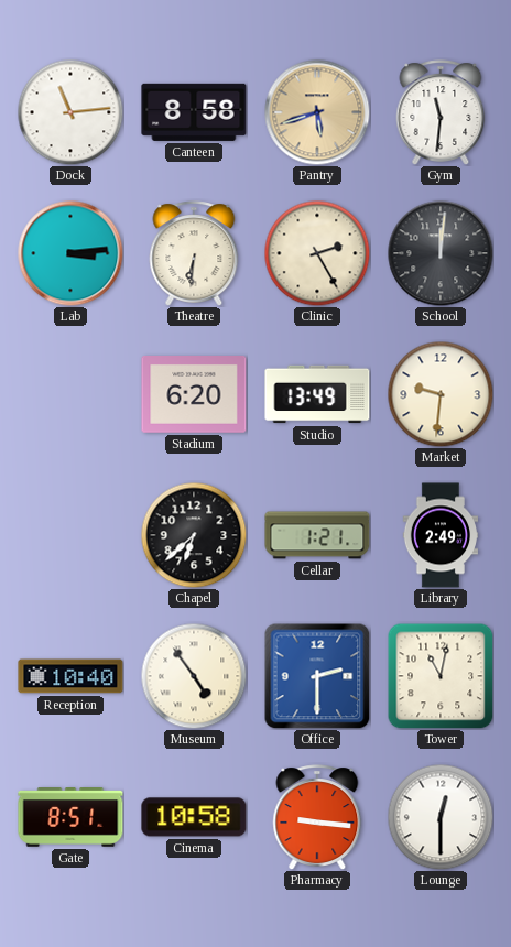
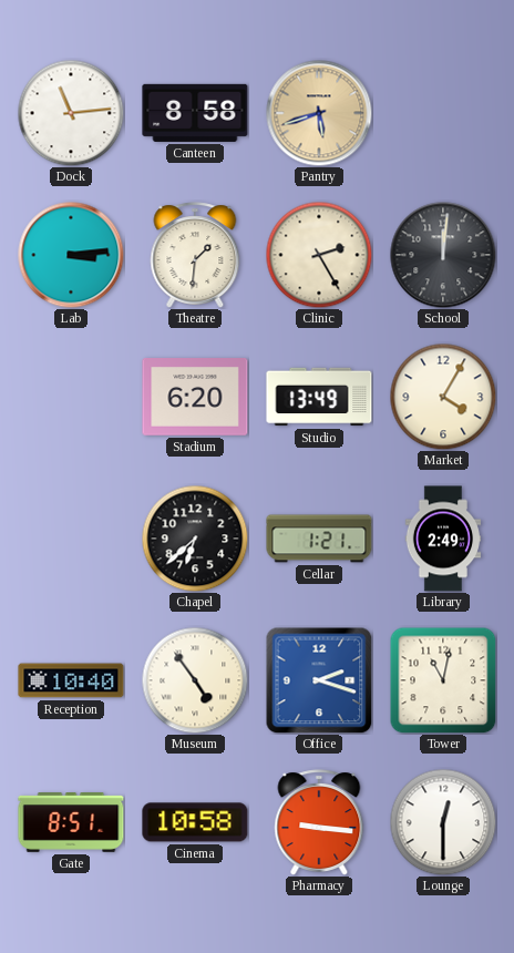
Gym: 11:31 -> none
Theatre: 6:31 -> 1:31
Market: 9:31 -> 4:05
Office: 2:30 -> 2:18
